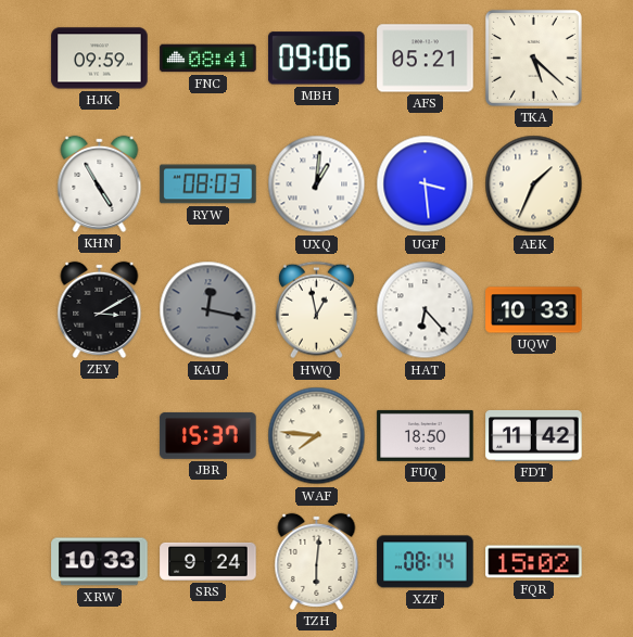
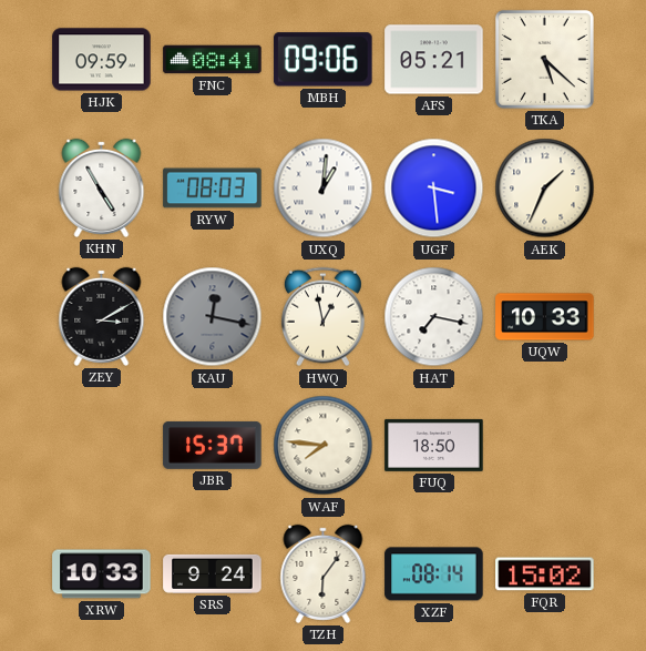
HAT: 6:23 -> 7:17
FDT: 11:42 -> none
TZH: 6:01 -> 6:06
